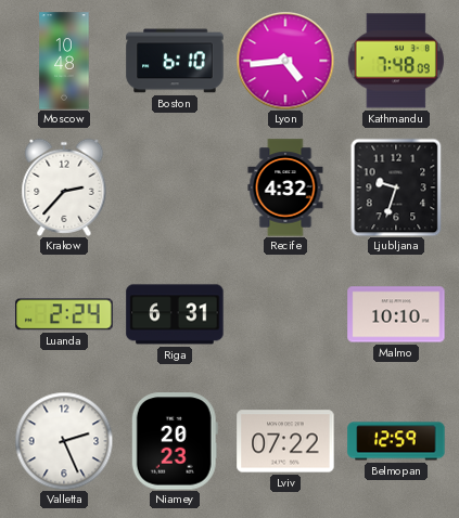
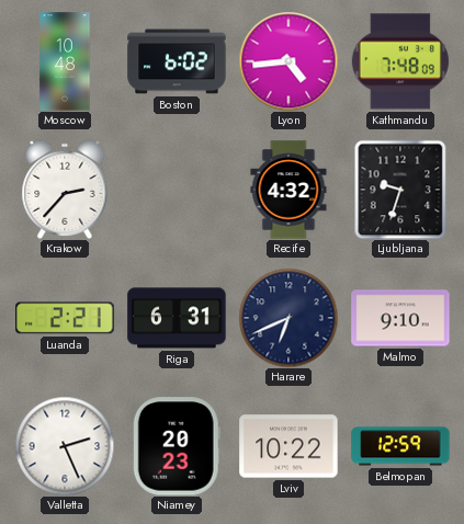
Boston: 6:10 -> 6:02
Luanda: 2:24 -> 2:21
Harare: none -> 6:41
Malmo: 10:10 -> 9:10
Lviv: 07:22 -> 10:22
